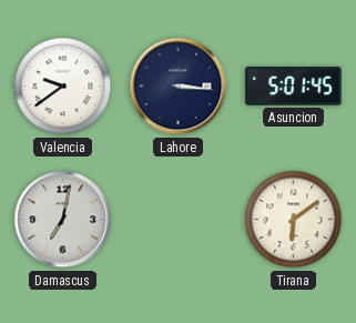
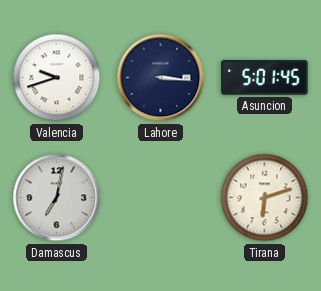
Valencia: 9:39 -> 9:42
Tirana: 6:09 -> 6:12
